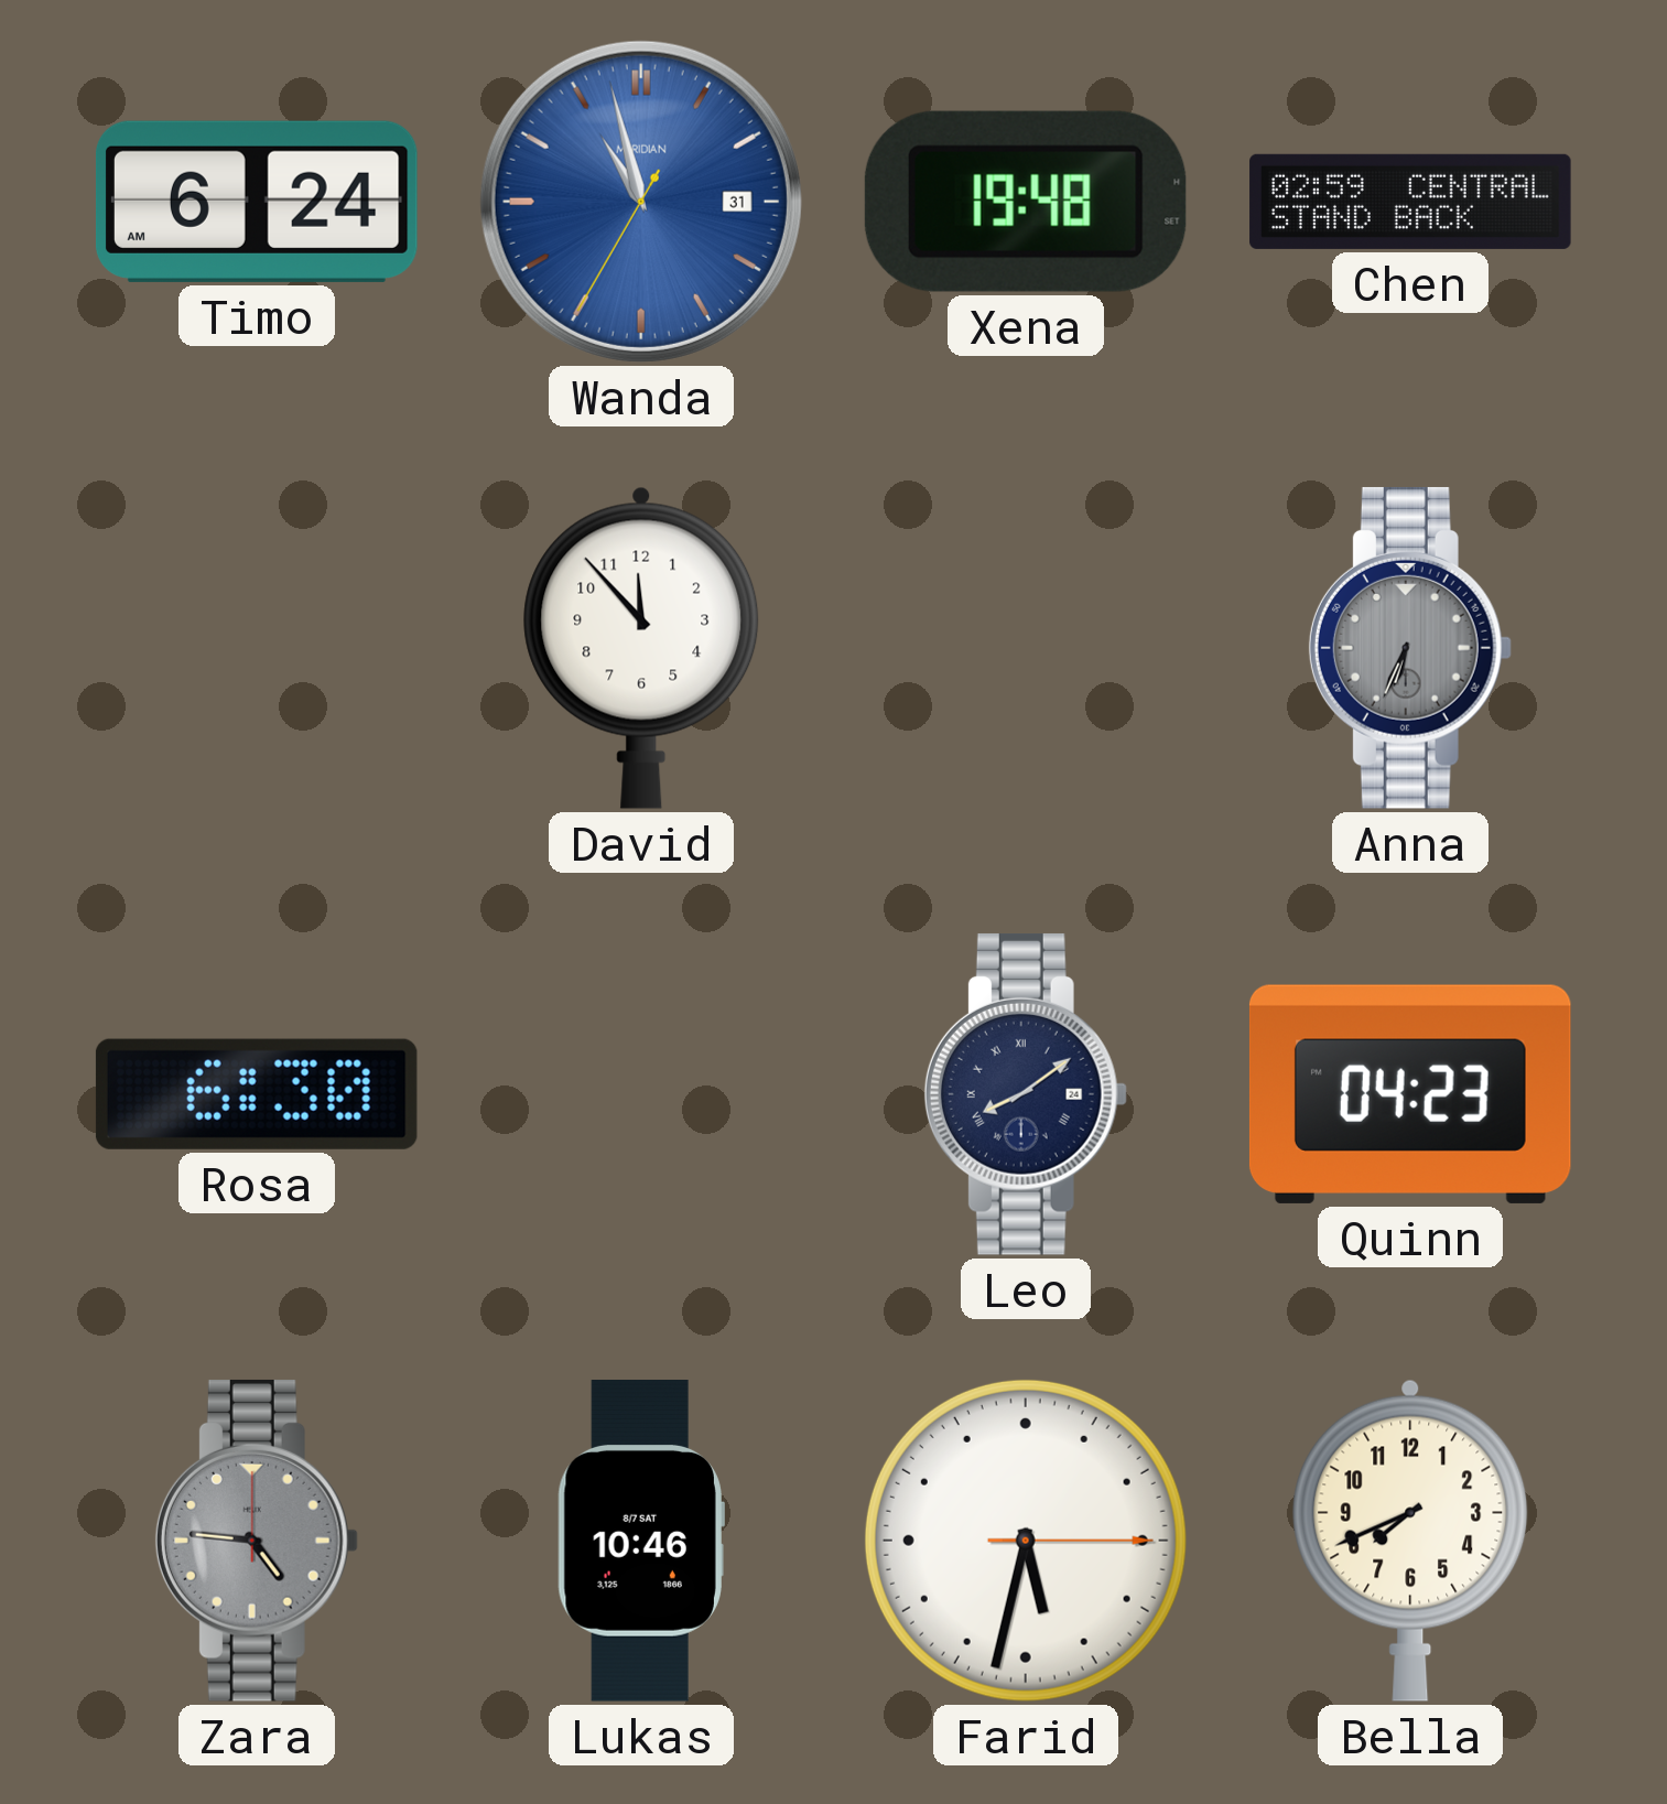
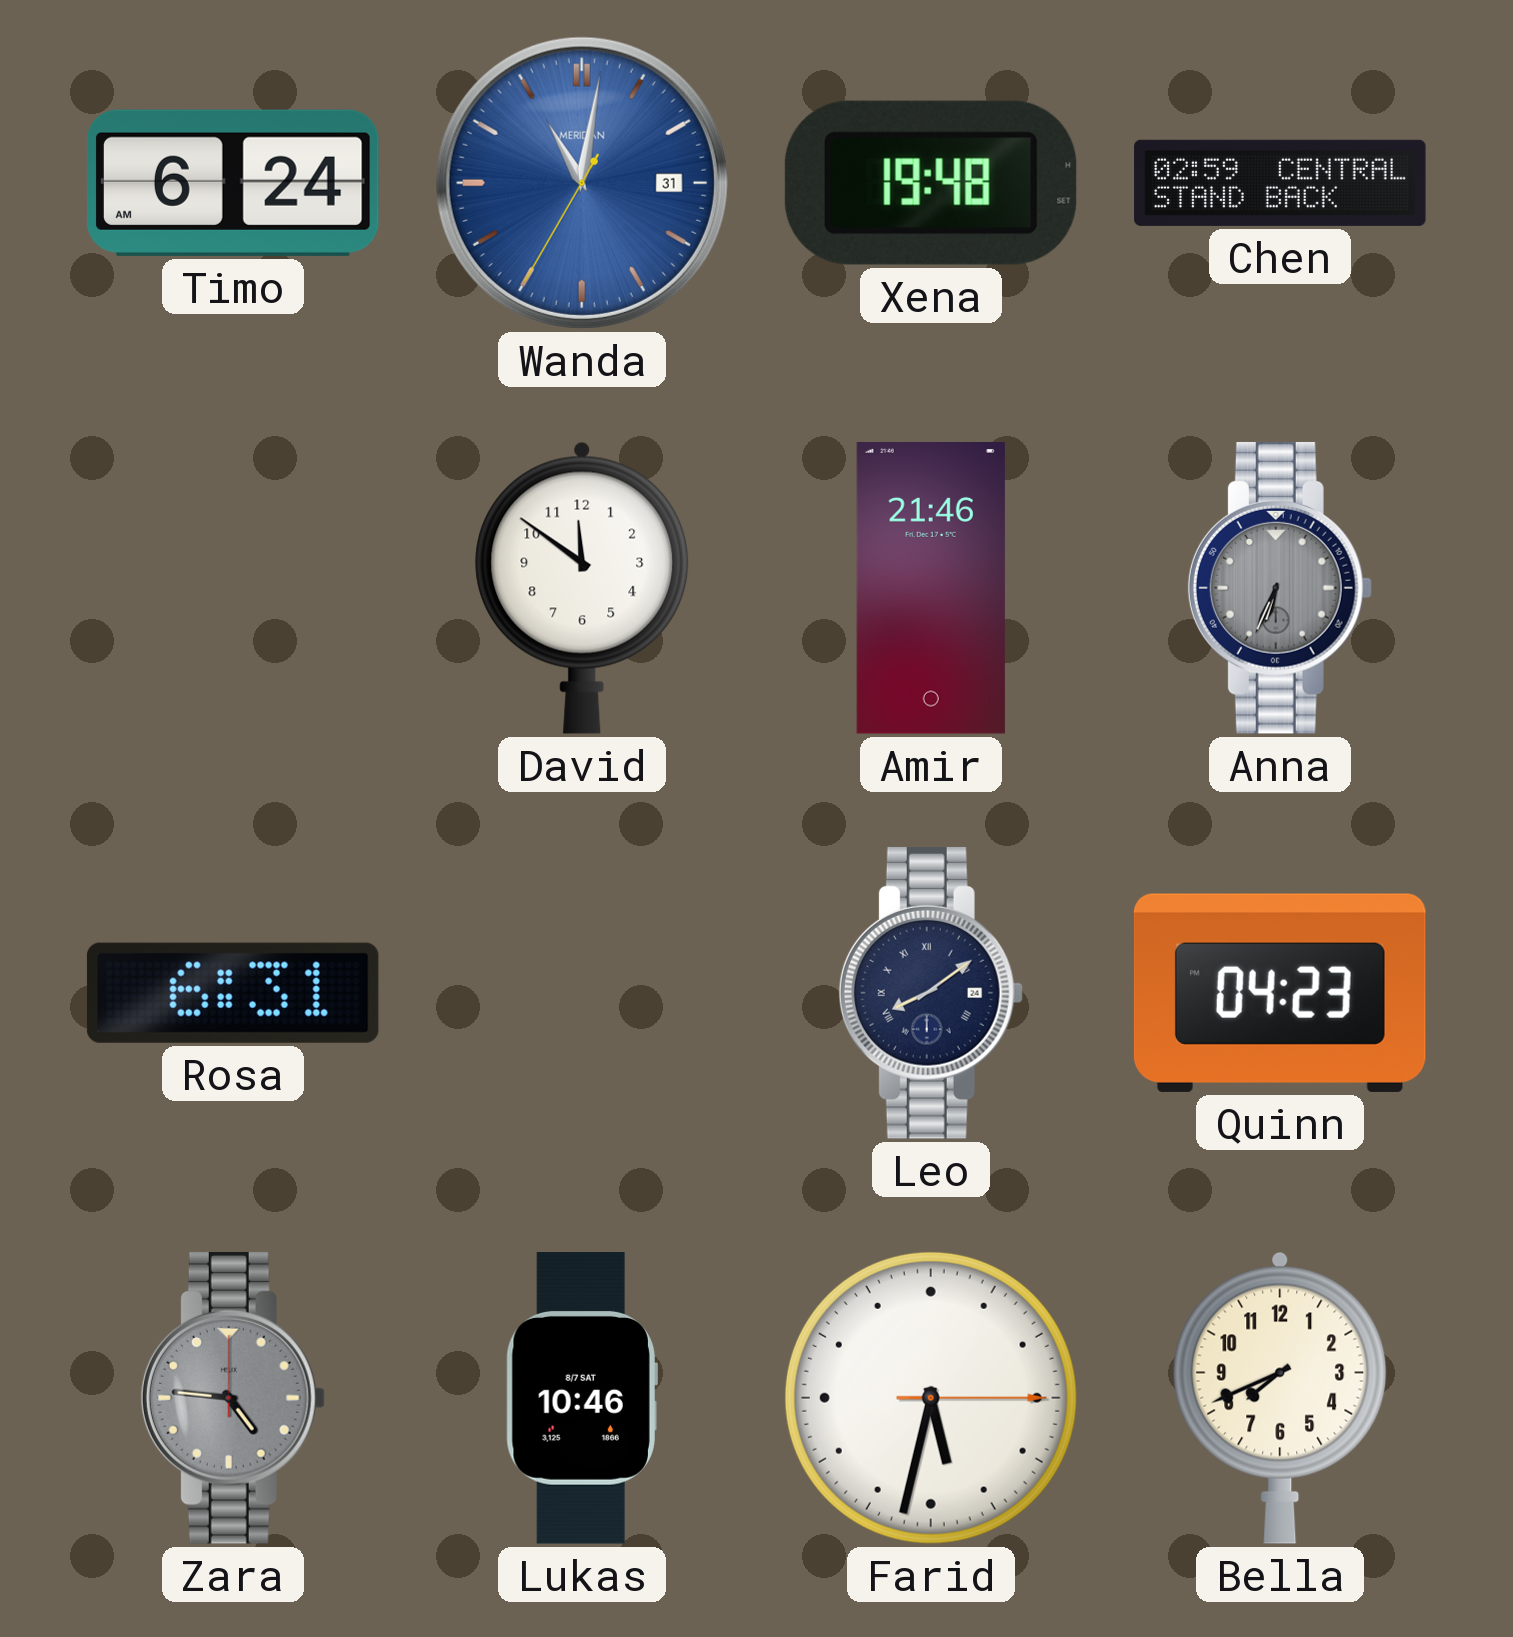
Wanda: 10:57 -> 11:01
David: 11:53 -> 11:51
Amir: none -> 21:46
Rosa: 6:30 -> 6:31
